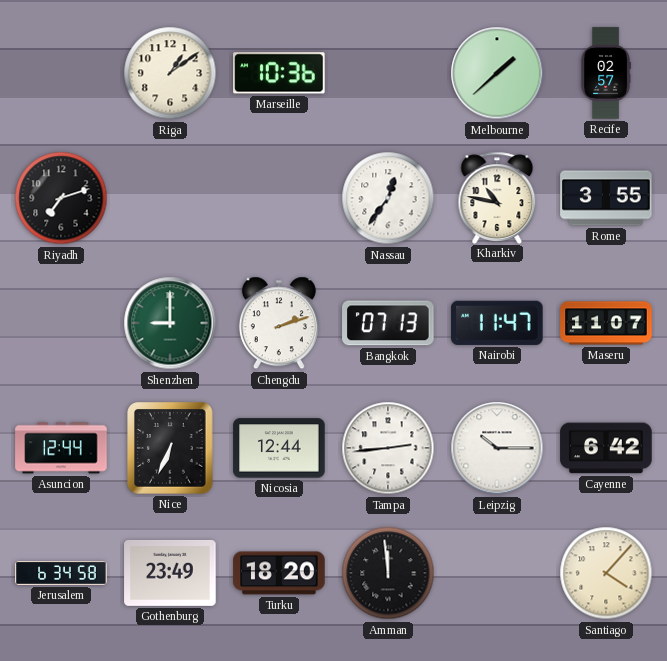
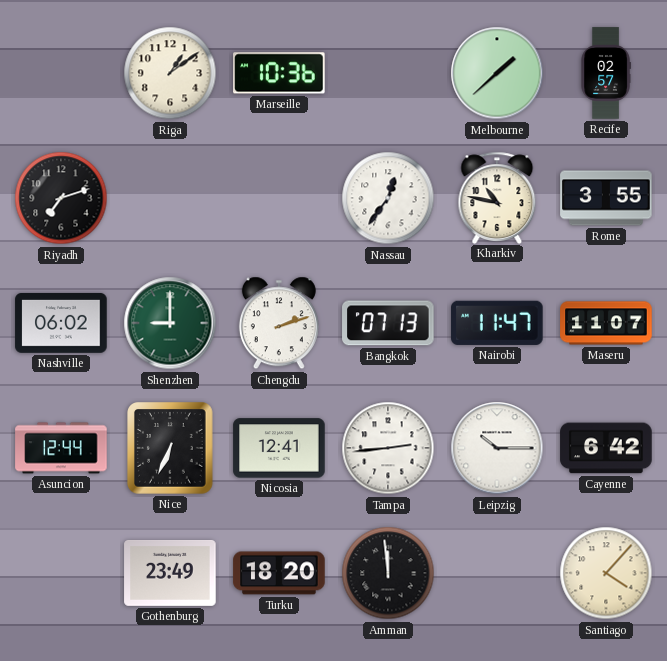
Nashville: none -> 06:02
Nicosia: 12:44 -> 12:41
Jerusalem: 6:34 -> none
